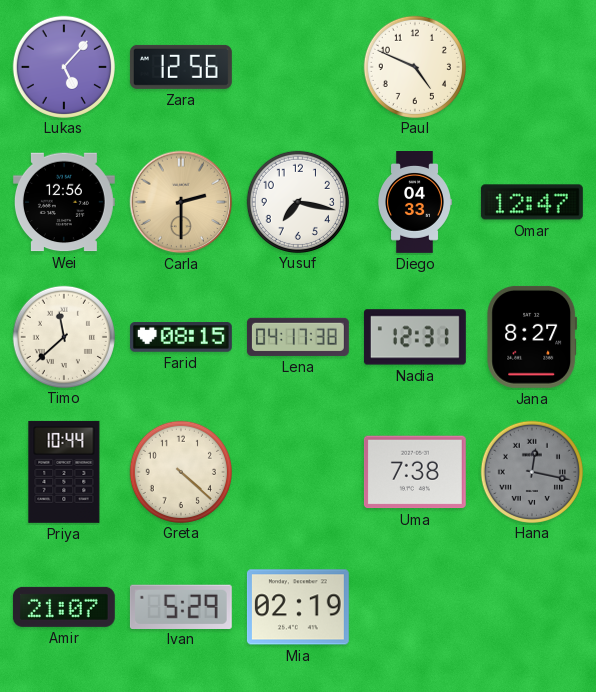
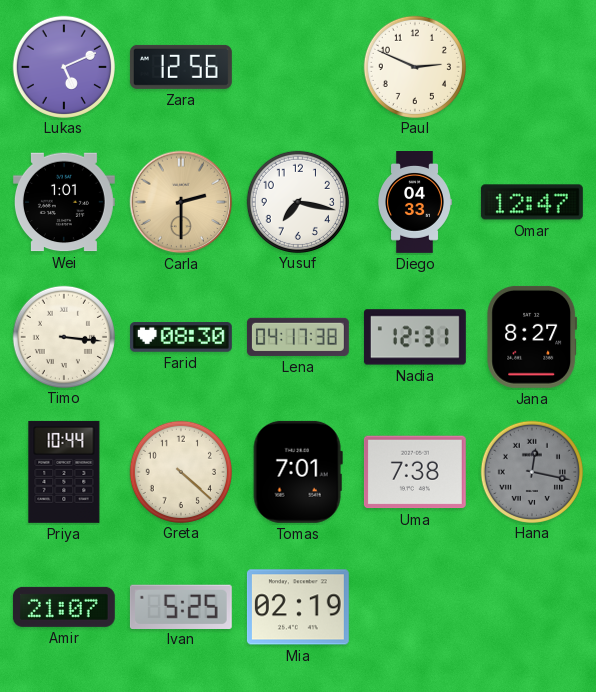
Lukas: 5:07 -> 5:11
Paul: 4:49 -> 2:49
Wei: 12:56 -> 1:01
Timo: 11:38 -> 3:16
Farid: 08:15 -> 08:30
Tomas: none -> 7:01
Ivan: 5:29 -> 5:25
